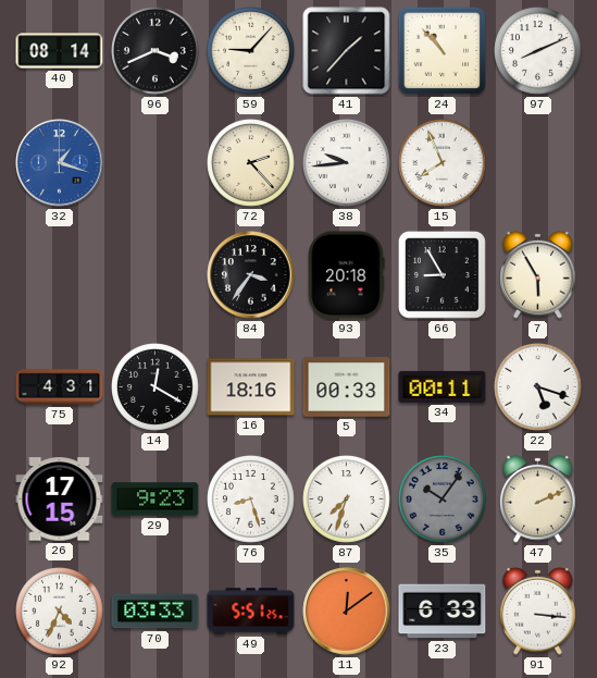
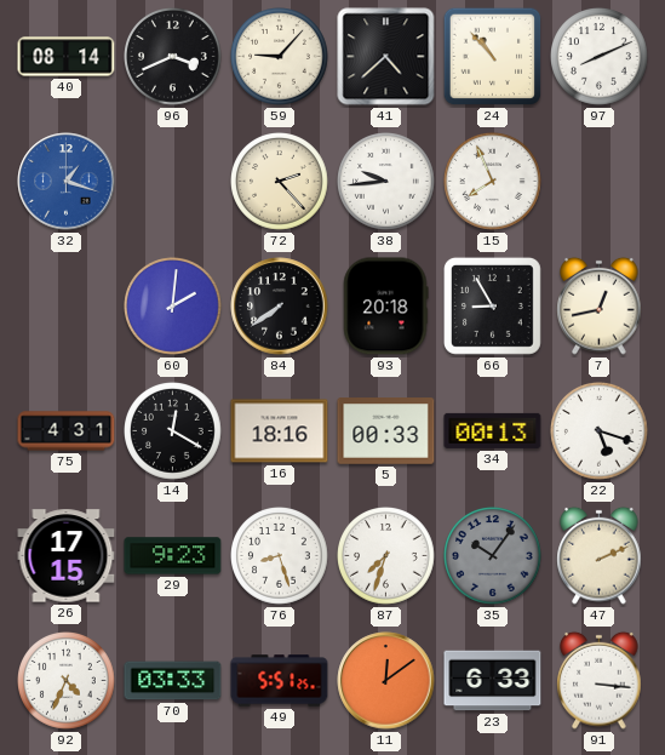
41: 1:37 -> 4:38
60: none -> 2:01
84: 3:36 -> 7:39
7: 5:55 -> 12:43
34: 00:11 -> 00:13
